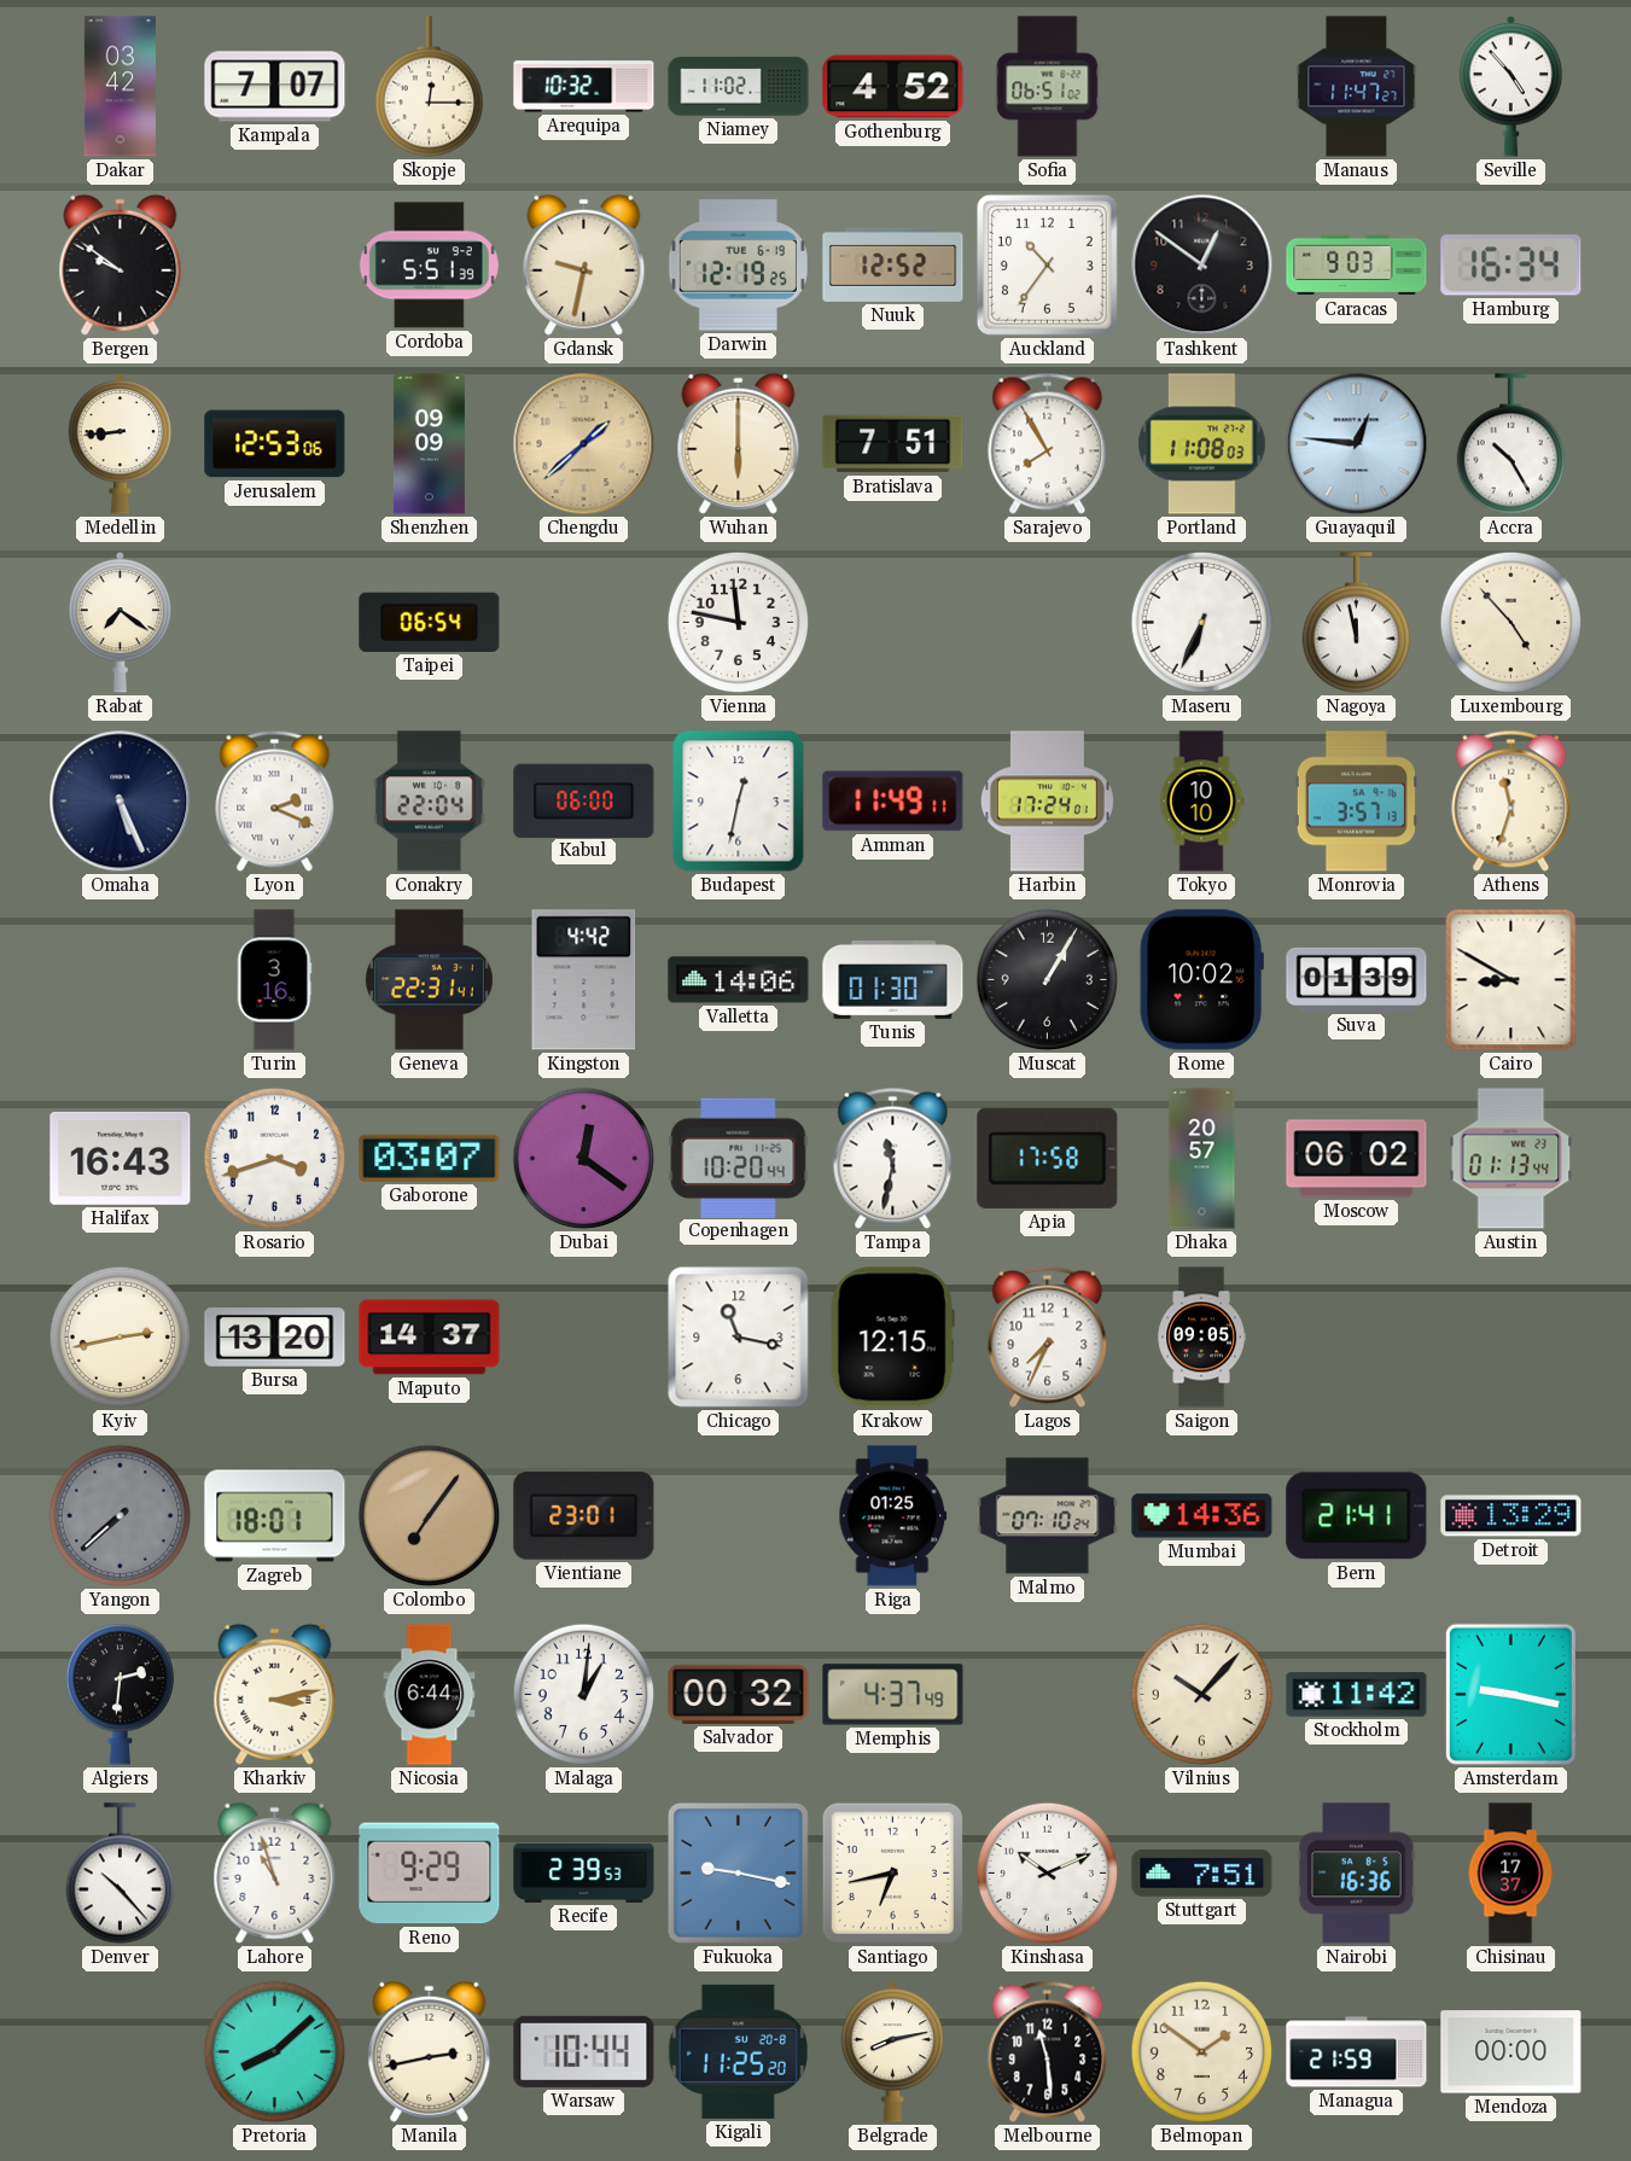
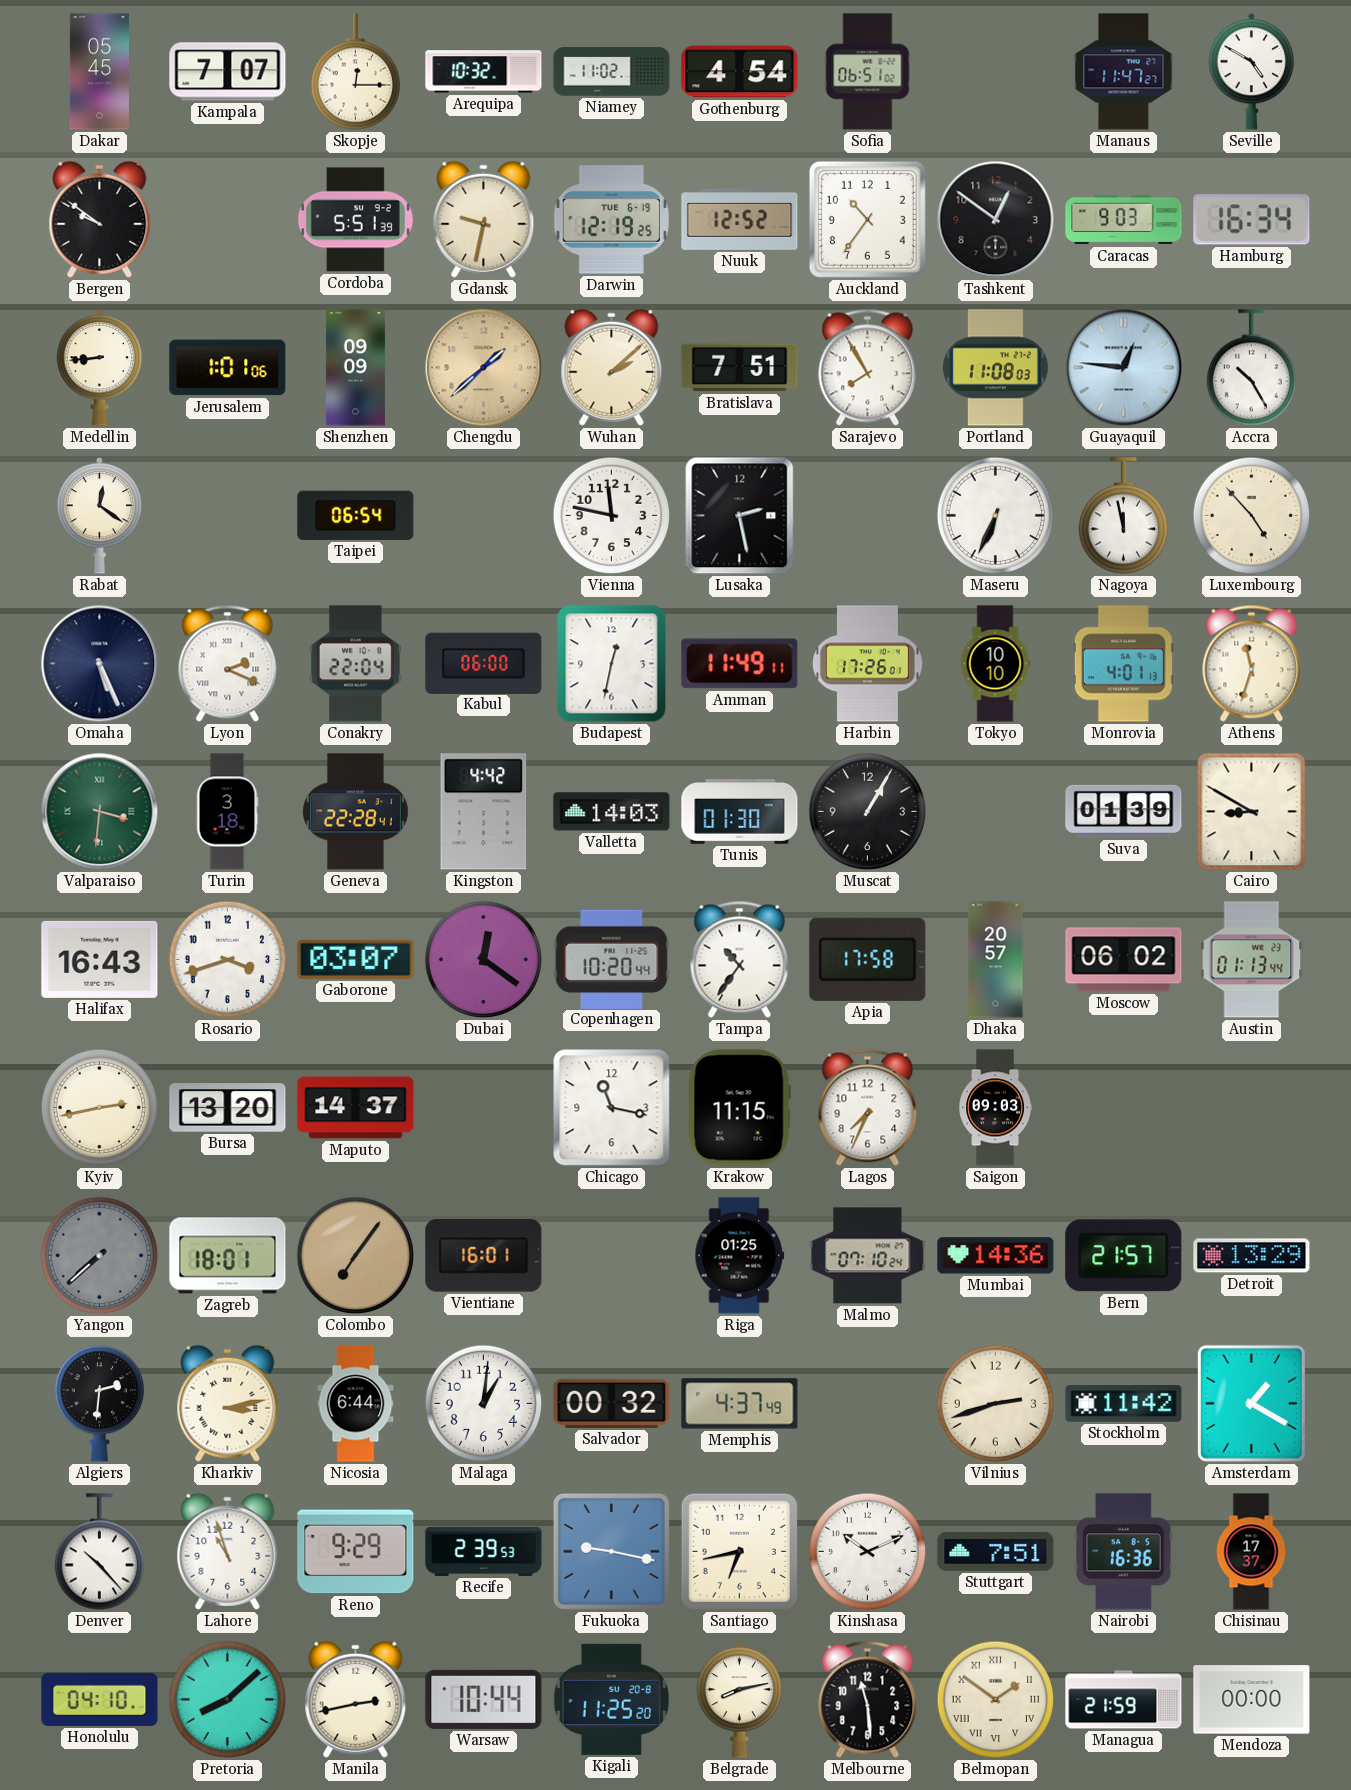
Dakar: 03:42 -> 05:45
Gothenburg: 4:52 -> 4:54
Seville: 4:53 -> 4:50
Jerusalem: 12:53 -> 1:01
Wuhan: 6:00 -> 2:08
Rabat: 7:21 -> 12:21
Lusaka: none -> 2:28
Harbin: 17:24 -> 17:26
Monrovia: 3:57 -> 4:01
Valparaiso: none -> 3:31
Turin: 3:16 -> 3:18
Geneva: 22:31 -> 22:28
Valletta: 14:06 -> 14:03
Rome: 10:02 -> none
Tampa: 11:32 -> 10:36
Krakow: 12:15 -> 11:15
Saigon: 09:05 -> 09:03
Vientiane: 23:01 -> 16:01
Bern: 21:41 -> 21:57
Vilnius: 10:07 -> 2:42
Amsterdam: 9:17 -> 1:20
Honolulu: none -> 04:10
Belmopan numerals: Arabic -> Roman
